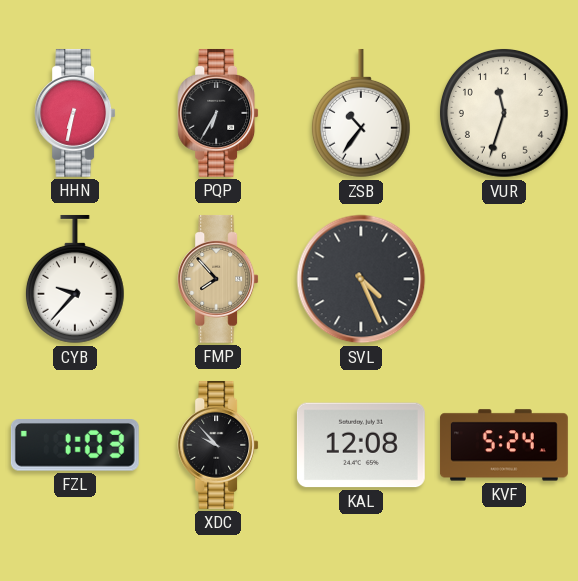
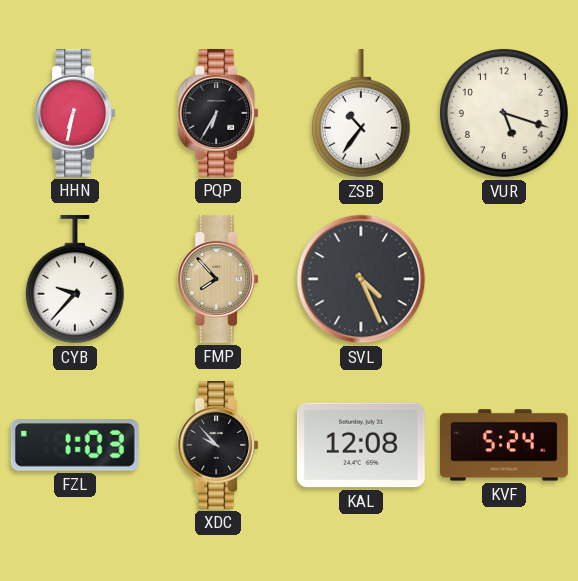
VUR: 11:33 -> 5:18
